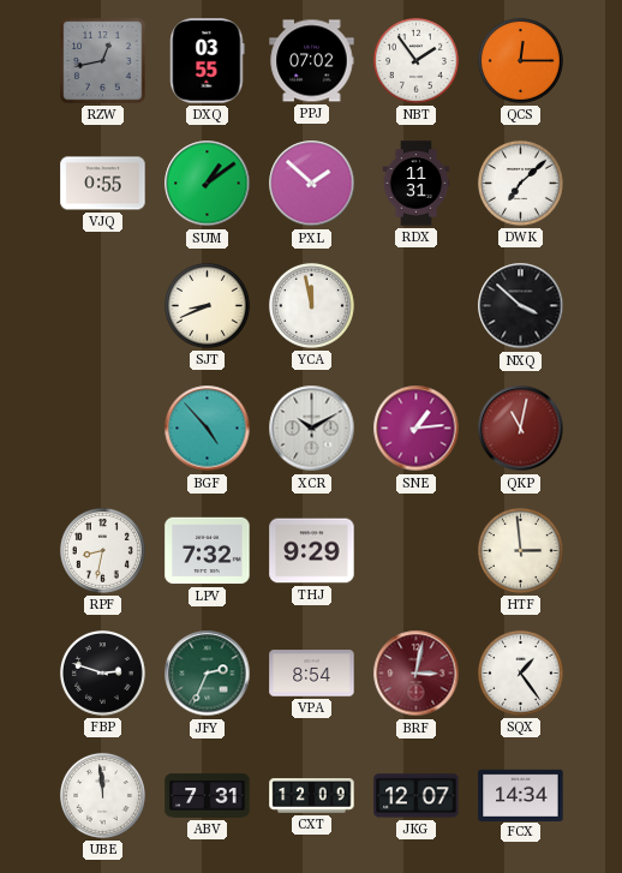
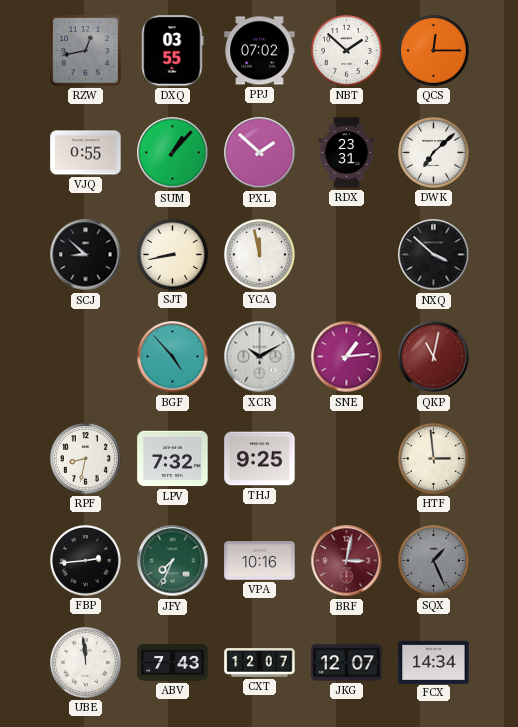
NBT: 1:54 -> 1:52
SUM: 1:09 -> 1:07
RDX: 11:31 -> 23:31
SCJ: none -> 8:52
SJT: 8:41 -> 8:43
THJ: 9:29 -> 9:25
FBP: 2:48 -> 2:44
JFY: 2:34 -> 7:34
VPA: 8:54 -> 10:16
SQX: 1:24 -> 1:26
SQX dial: white -> grey
ABV: 7:31 -> 7:43
CXT: 12:09 -> 12:07
